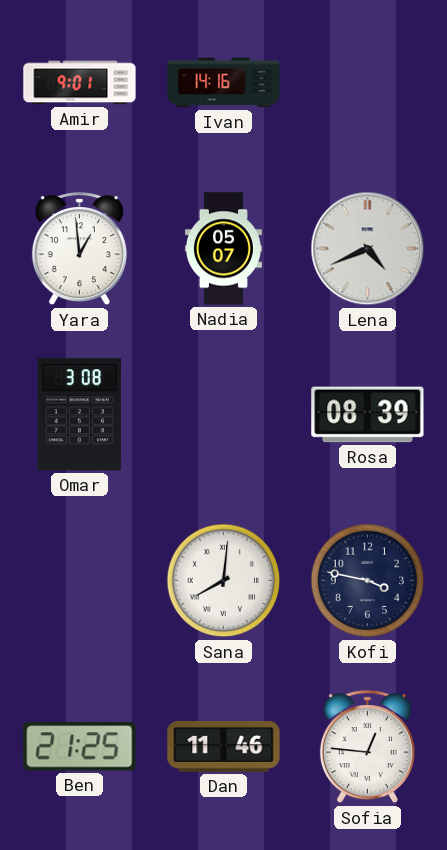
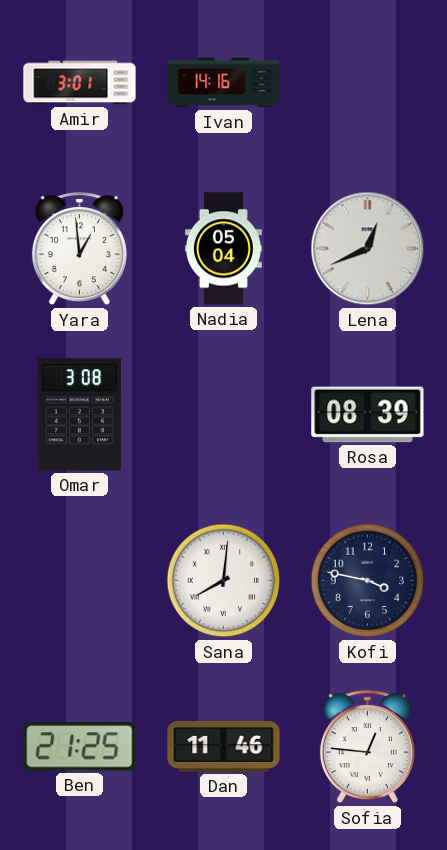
Amir: 9:01 -> 3:01
Nadia: 05:07 -> 05:04
Lena: 4:41 -> 12:41
